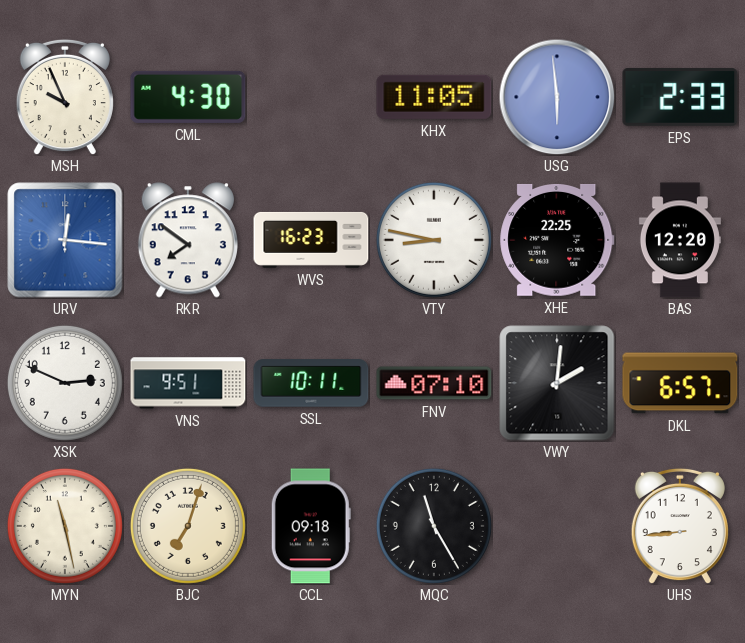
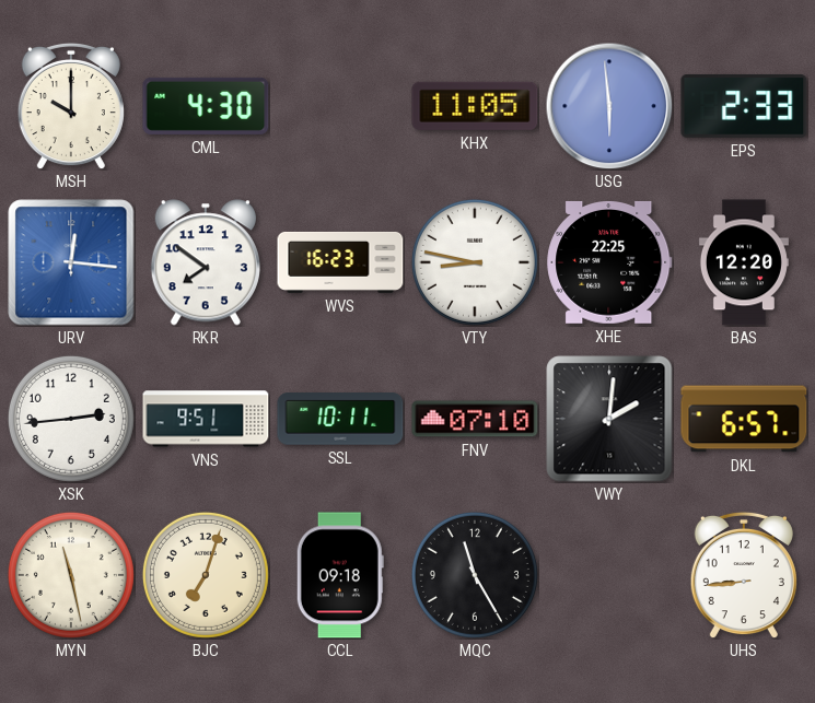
MSH: 9:56 -> 10:00
XSK: 2:49 -> 2:44
